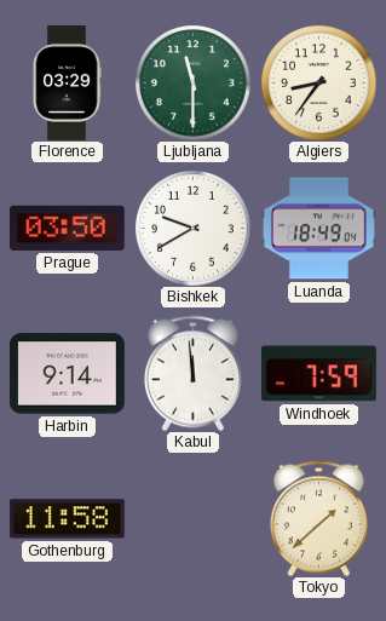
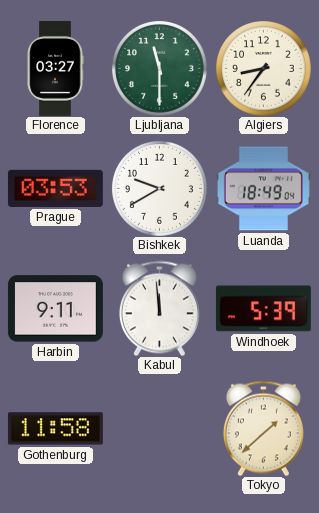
Florence: 03:29 -> 03:27
Prague: 03:50 -> 03:53
Harbin: 9:14 -> 9:11
Windhoek: 7:59 -> 5:39
